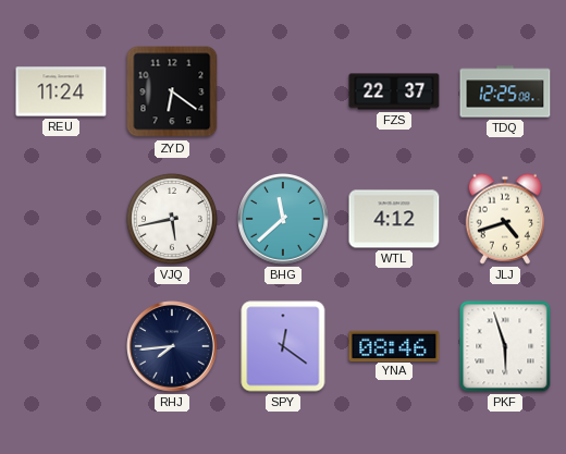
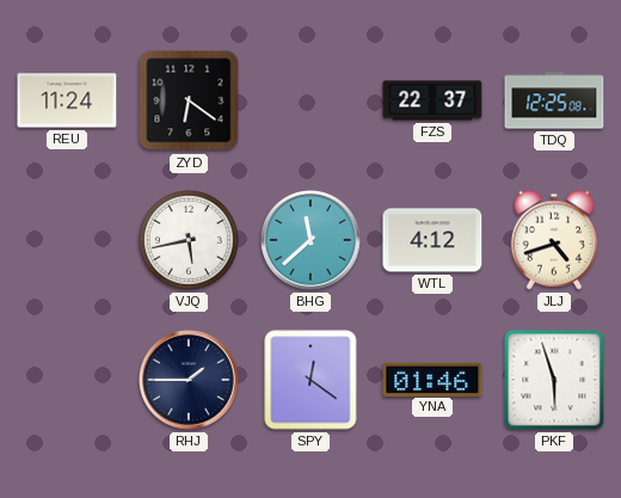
RHJ: 7:44 -> 1:45
YNA: 08:46 -> 01:46
